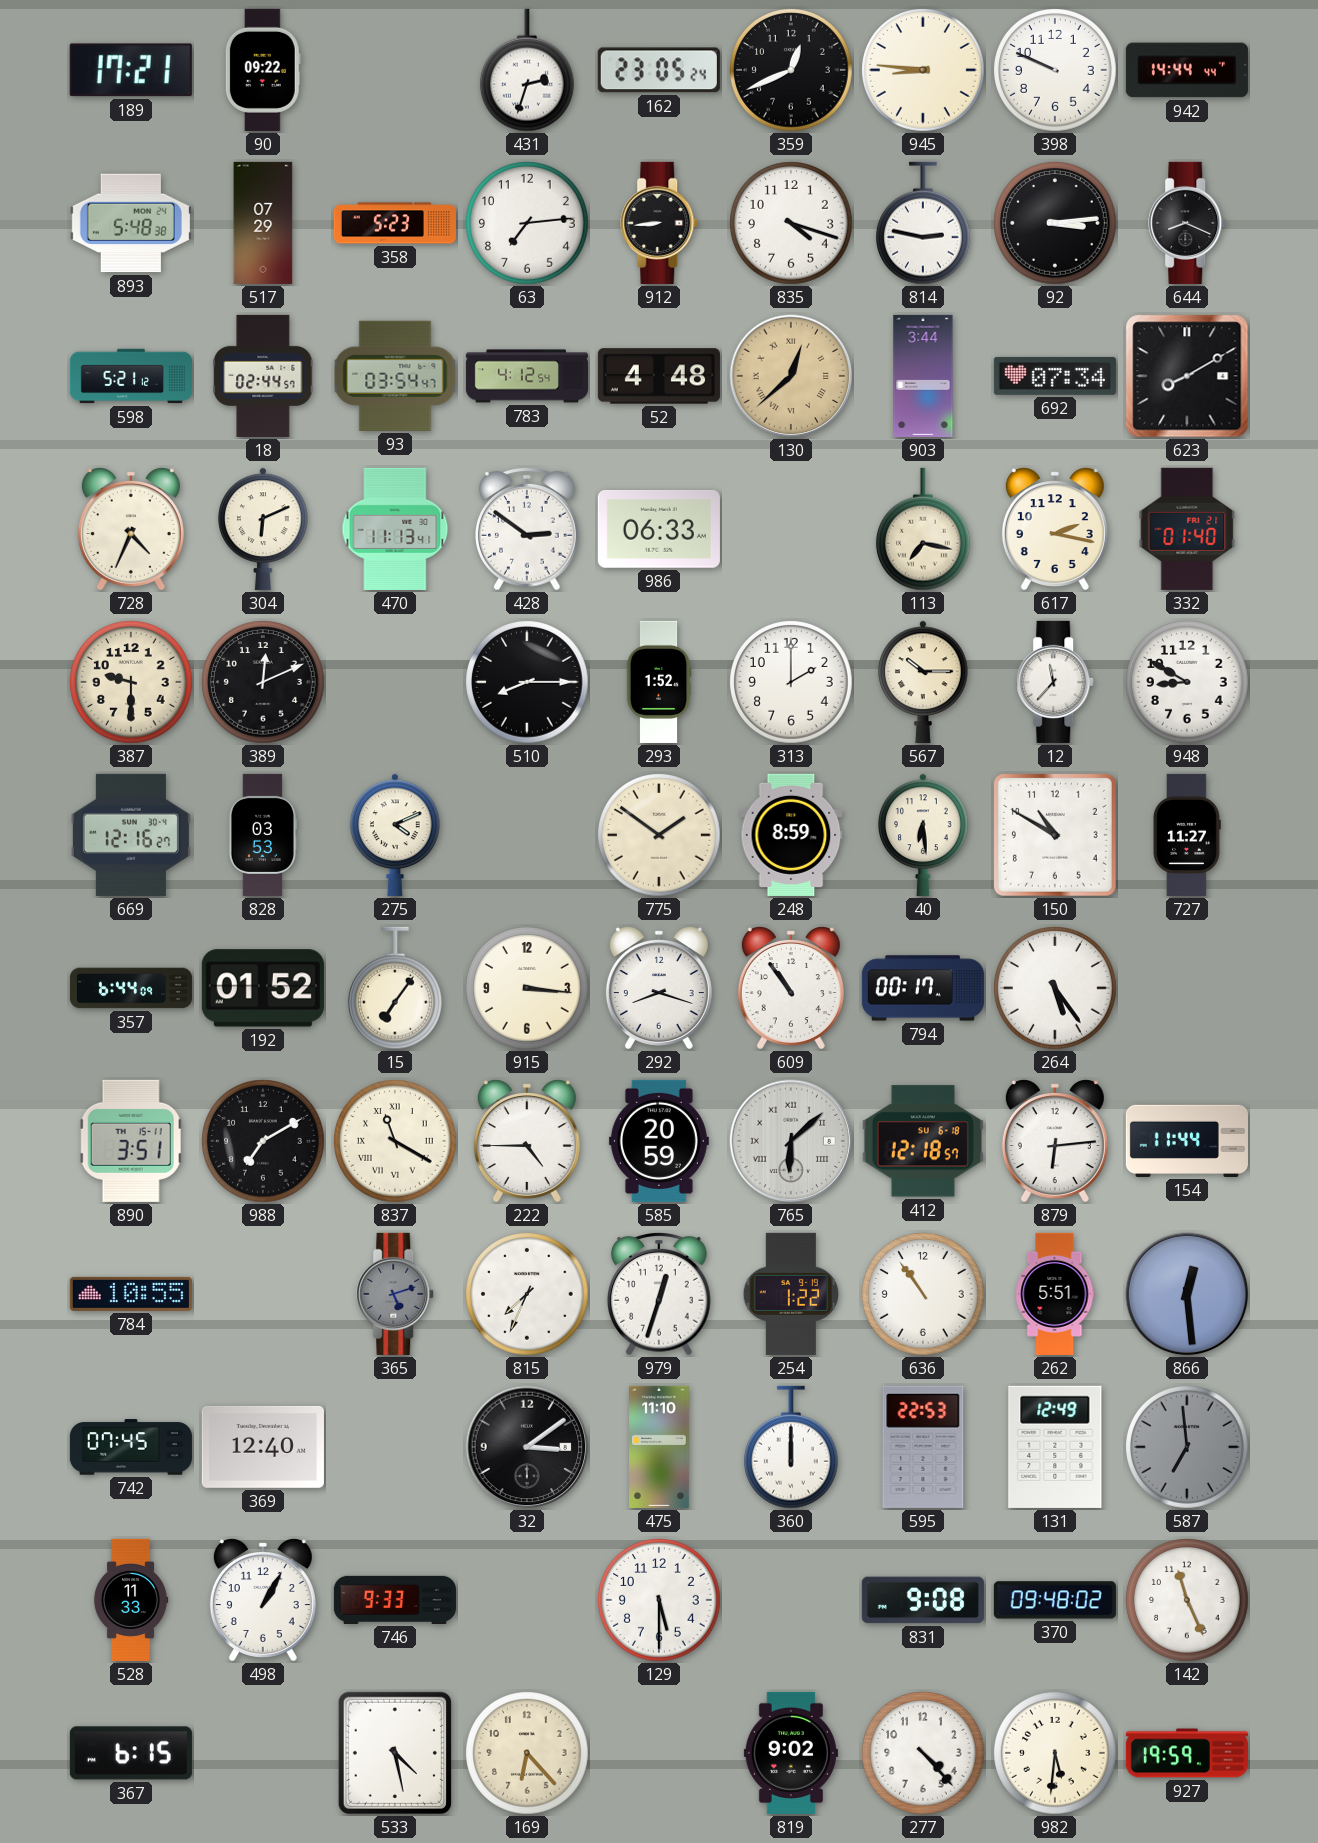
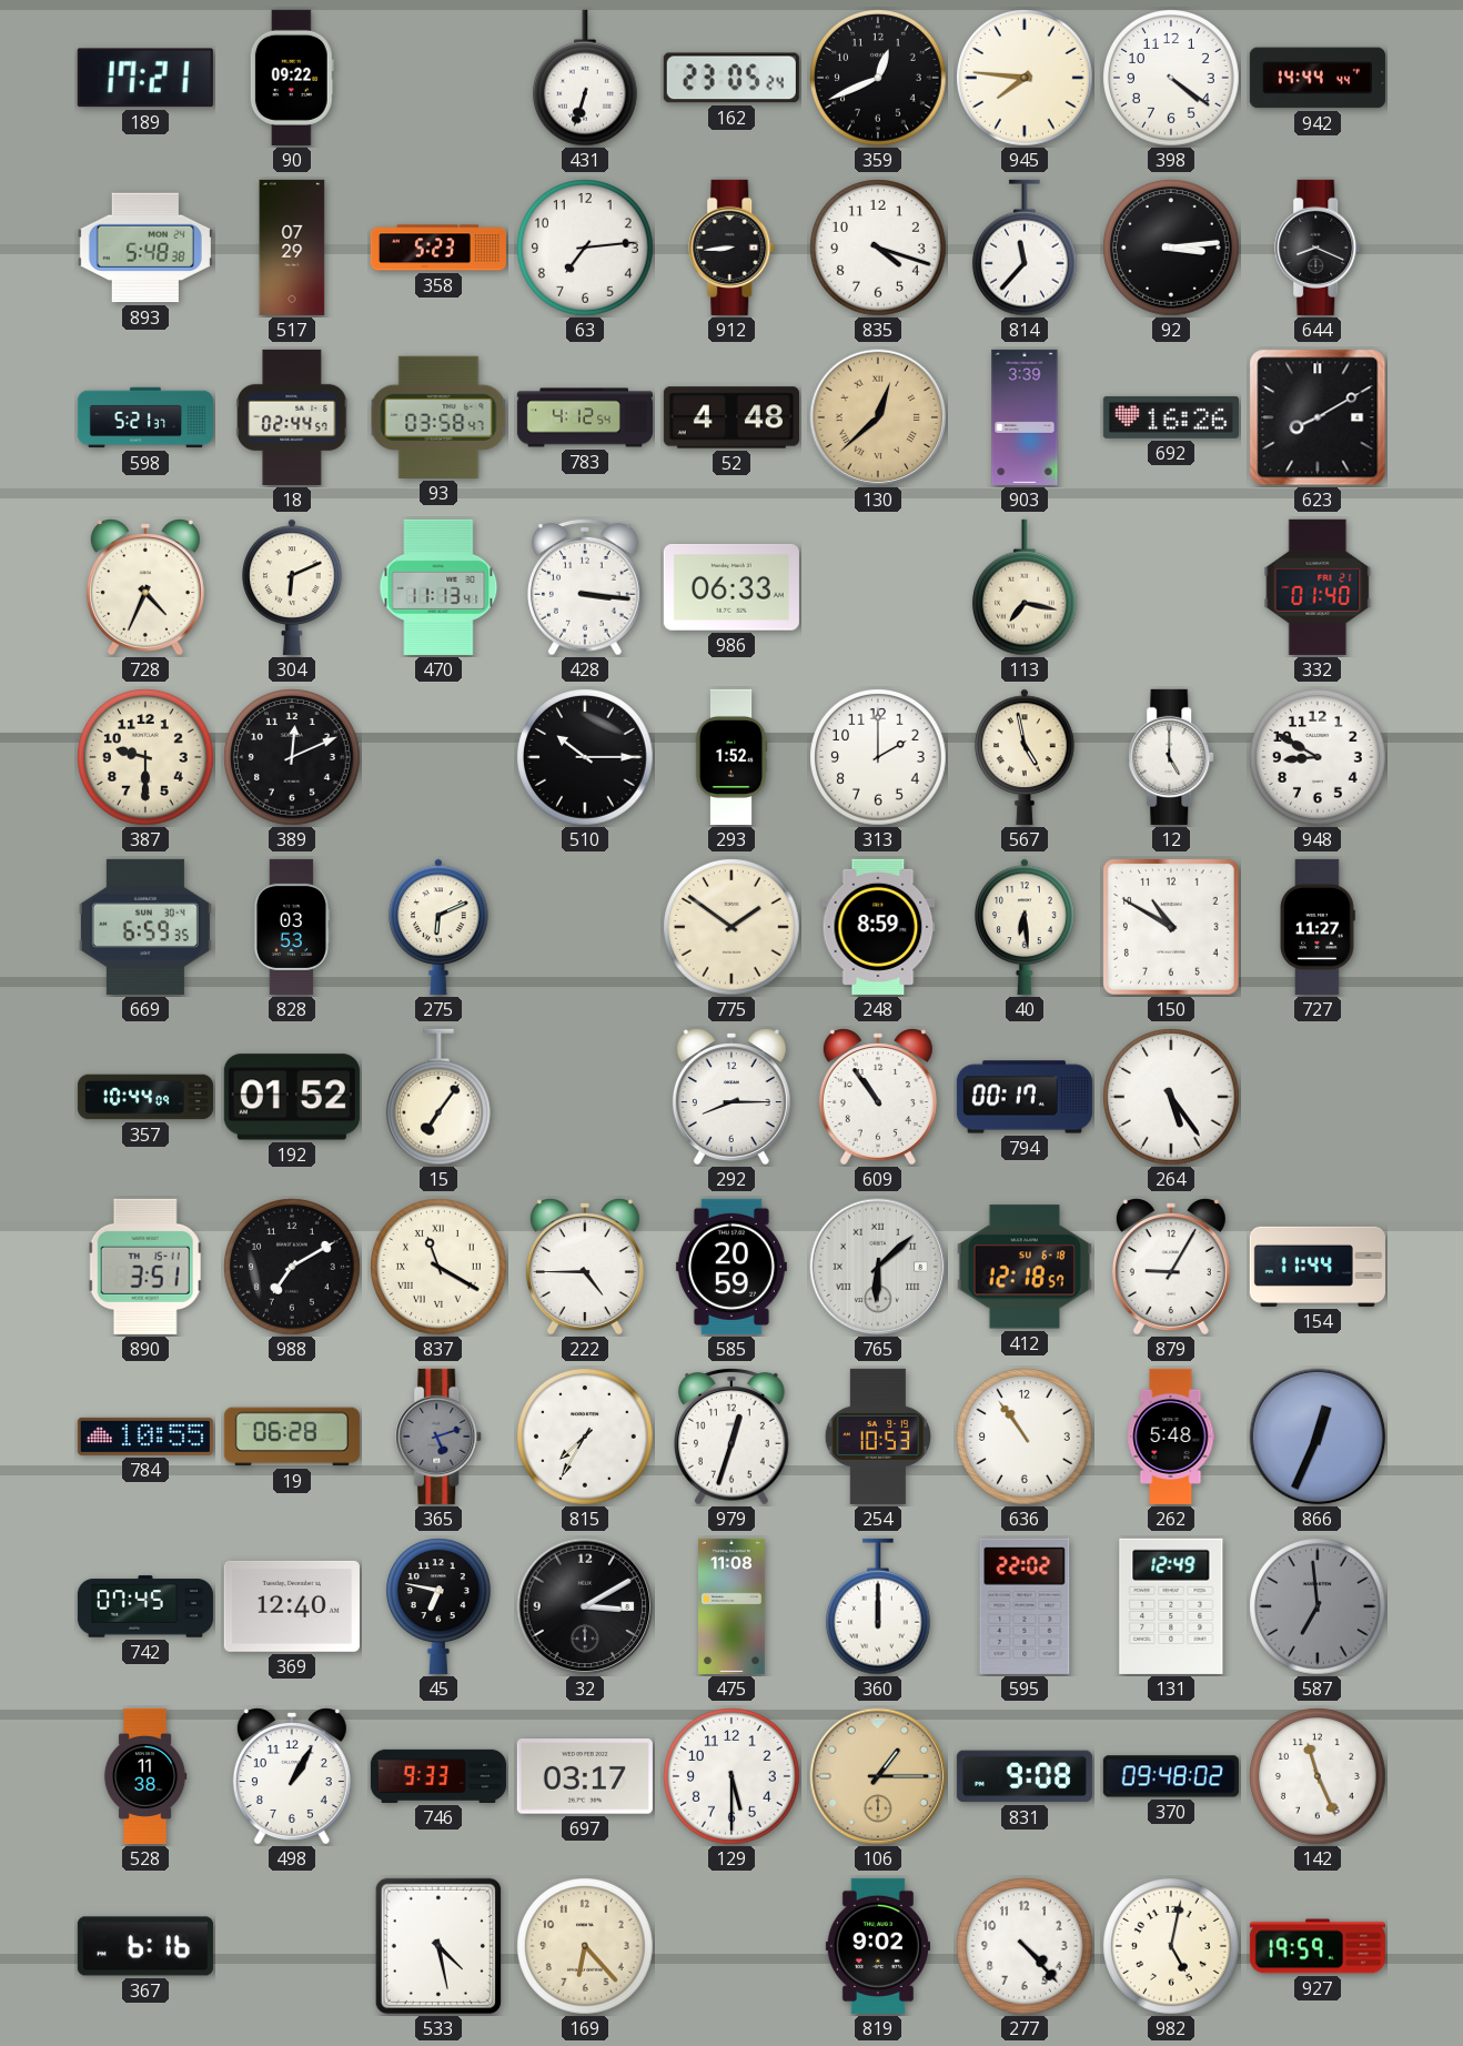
431: 2:33 -> 6:33
945: 8:46 -> 7:46
398: 9:49 -> 4:21
814: 2:47 -> 11:37
598: 5:21:12 -> 5:21:37
93: 03:54 -> 03:58
903: 3:44 -> 3:39
692: 07:34 -> 16:26
428: 2:51 -> 3:16
617: 2:17 -> none
510: 8:15 -> 10:15
567: 10:15 -> 4:58
12: 11:37 -> 5:00
669: 12:16 -> 6:59
275: 4:11 -> 6:11
357: 6:44 -> 10:44
915: 3:16 -> none
292: 8:18 -> 8:15
879: 6:14 -> 9:05
19: none -> 06:28
815: 7:34 -> 7:35
254: 1:22 -> 10:53
262: 5:51 -> 5:48
866: 12:29 -> 12:34
45: none -> 6:47
32: 3:09 -> 3:10
475: 11:10 -> 11:08
595: 22:53 -> 22:02
528: 11:33 -> 11:38
697: none -> 03:17
106: none -> 1:15
367: 6:15 -> 6:16
982: 5:31 -> 5:02
